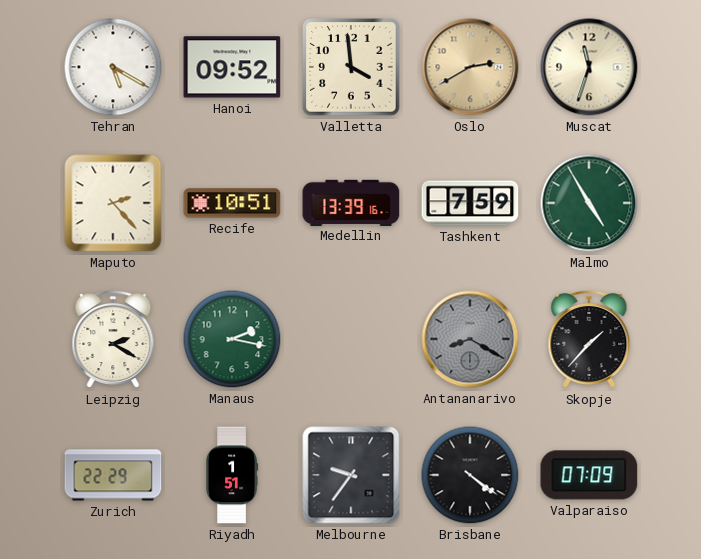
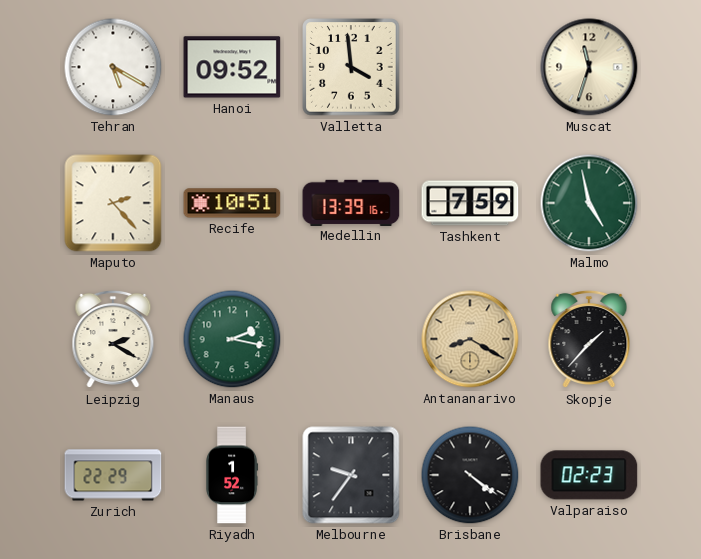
Oslo: 2:40 -> none
Malmo: 4:55 -> 4:58
Antananarivo dial: grey -> champagne
Riyadh: 1:51 -> 1:52
Valparaiso: 07:09 -> 02:23
